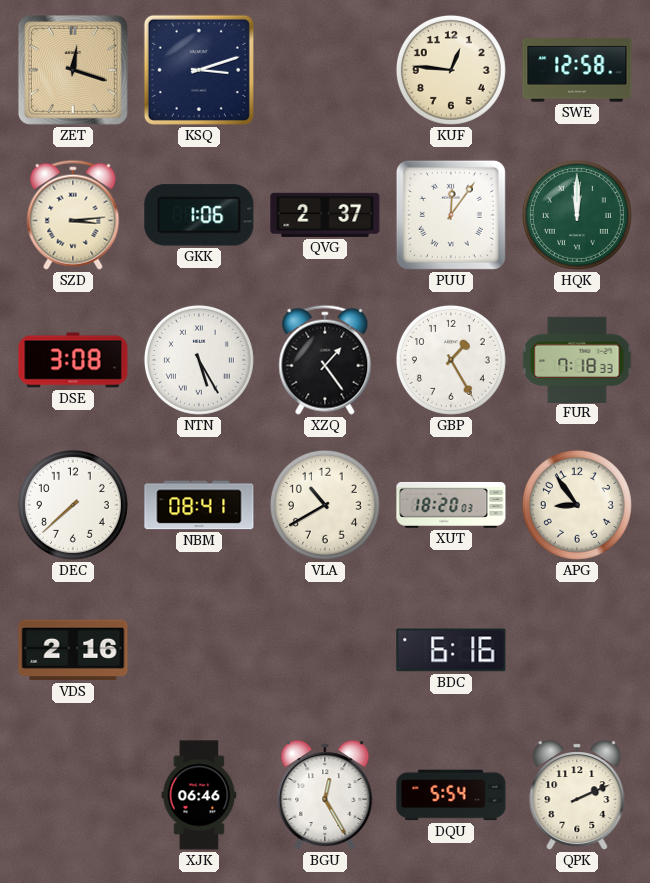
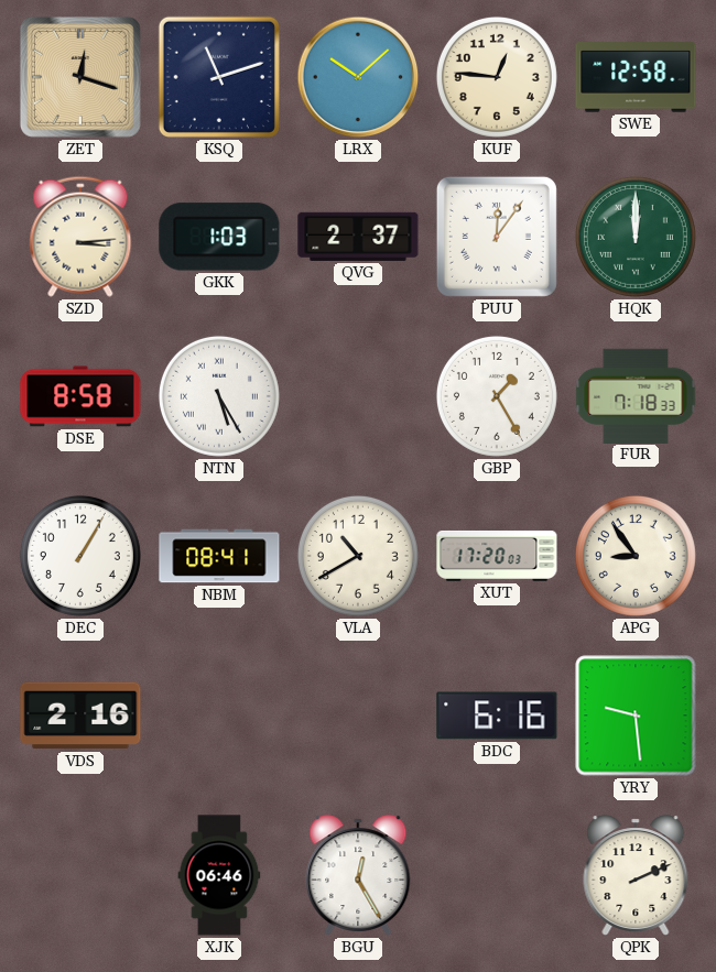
KSQ: 3:12 -> 11:12
LRX: none -> 10:08
GKK: 1:06 -> 1:03
DSE: 3:08 -> 8:58
XZQ: 1:24 -> none
DEC: 7:38 -> 1:05
XUT: 18:20 -> 17:20
YRY: none -> 9:29
DQU: 5:54 -> none
